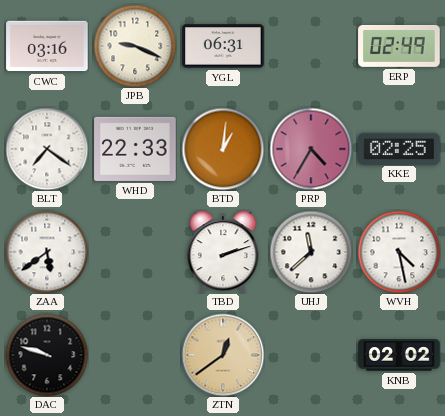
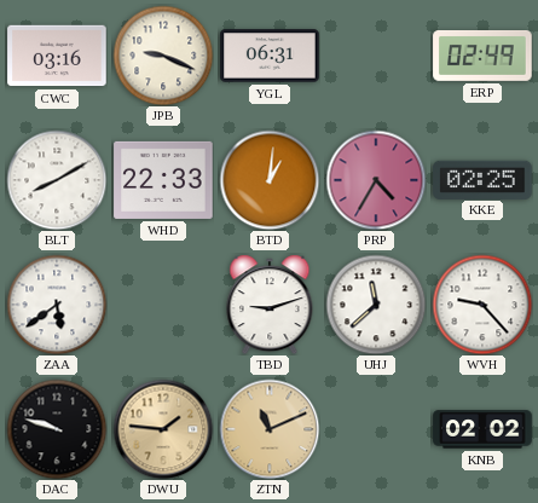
BLT: 7:21 -> 8:10
TBD: 2:12 -> 9:12
WVH: 4:28 -> 9:23
DWU: none -> 1:46
ZTN: 12:39 -> 11:11
